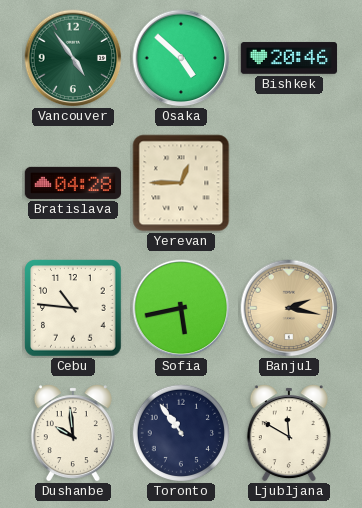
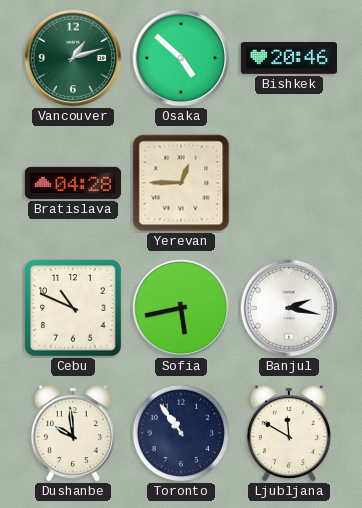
Vancouver: 4:54 -> 1:12
Cebu: 10:46 -> 10:49
Banjul dial: champagne -> white
